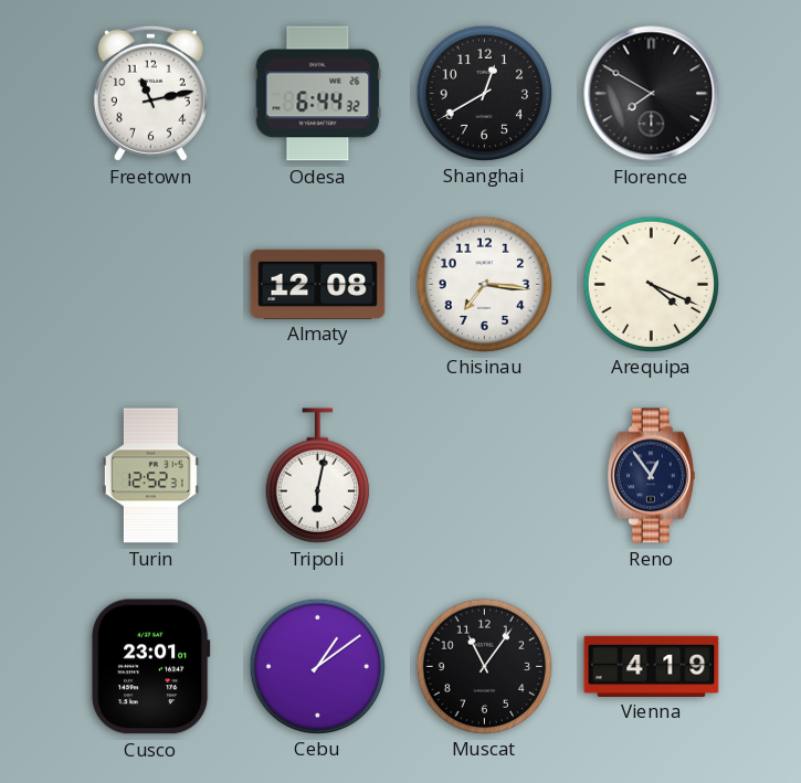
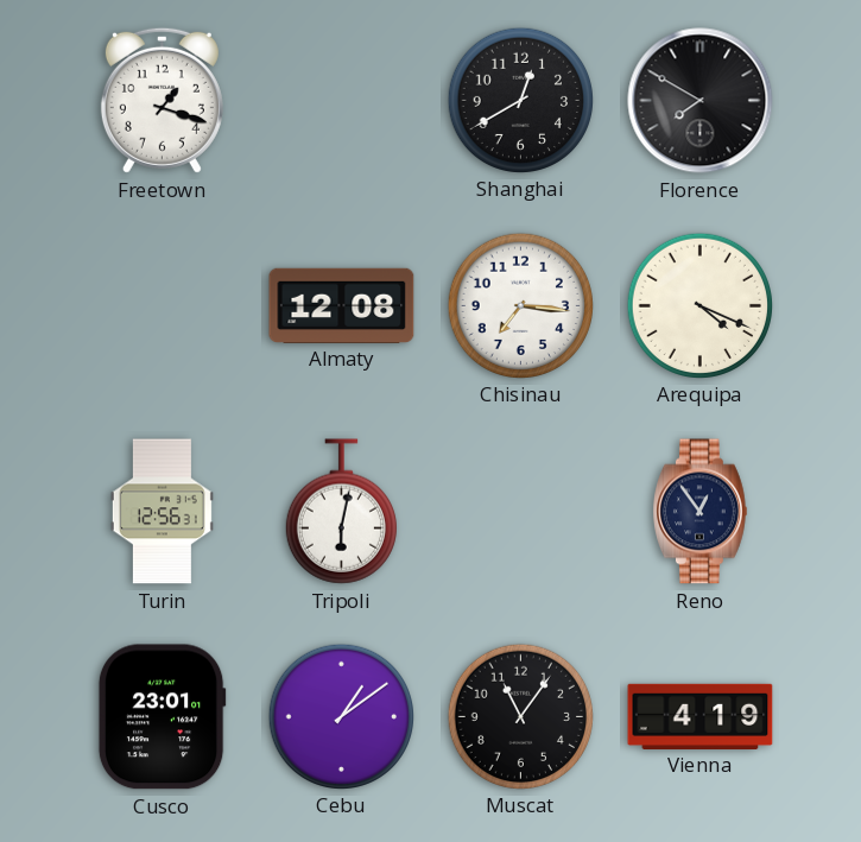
Freetown: 11:13 -> 1:18
Odesa: 6:44 -> none
Turin: 12:52 -> 12:56
